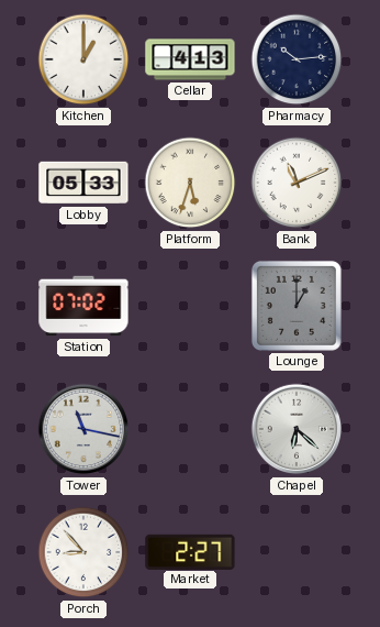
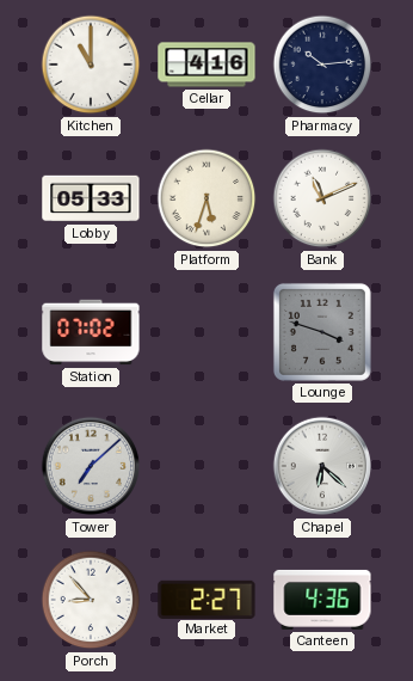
Kitchen: 1:00 -> 11:00
Cellar: 4:13 -> 4:16
Lounge: 1:00 -> 3:48
Tower: 11:17 -> 7:08
Canteen: none -> 4:36
